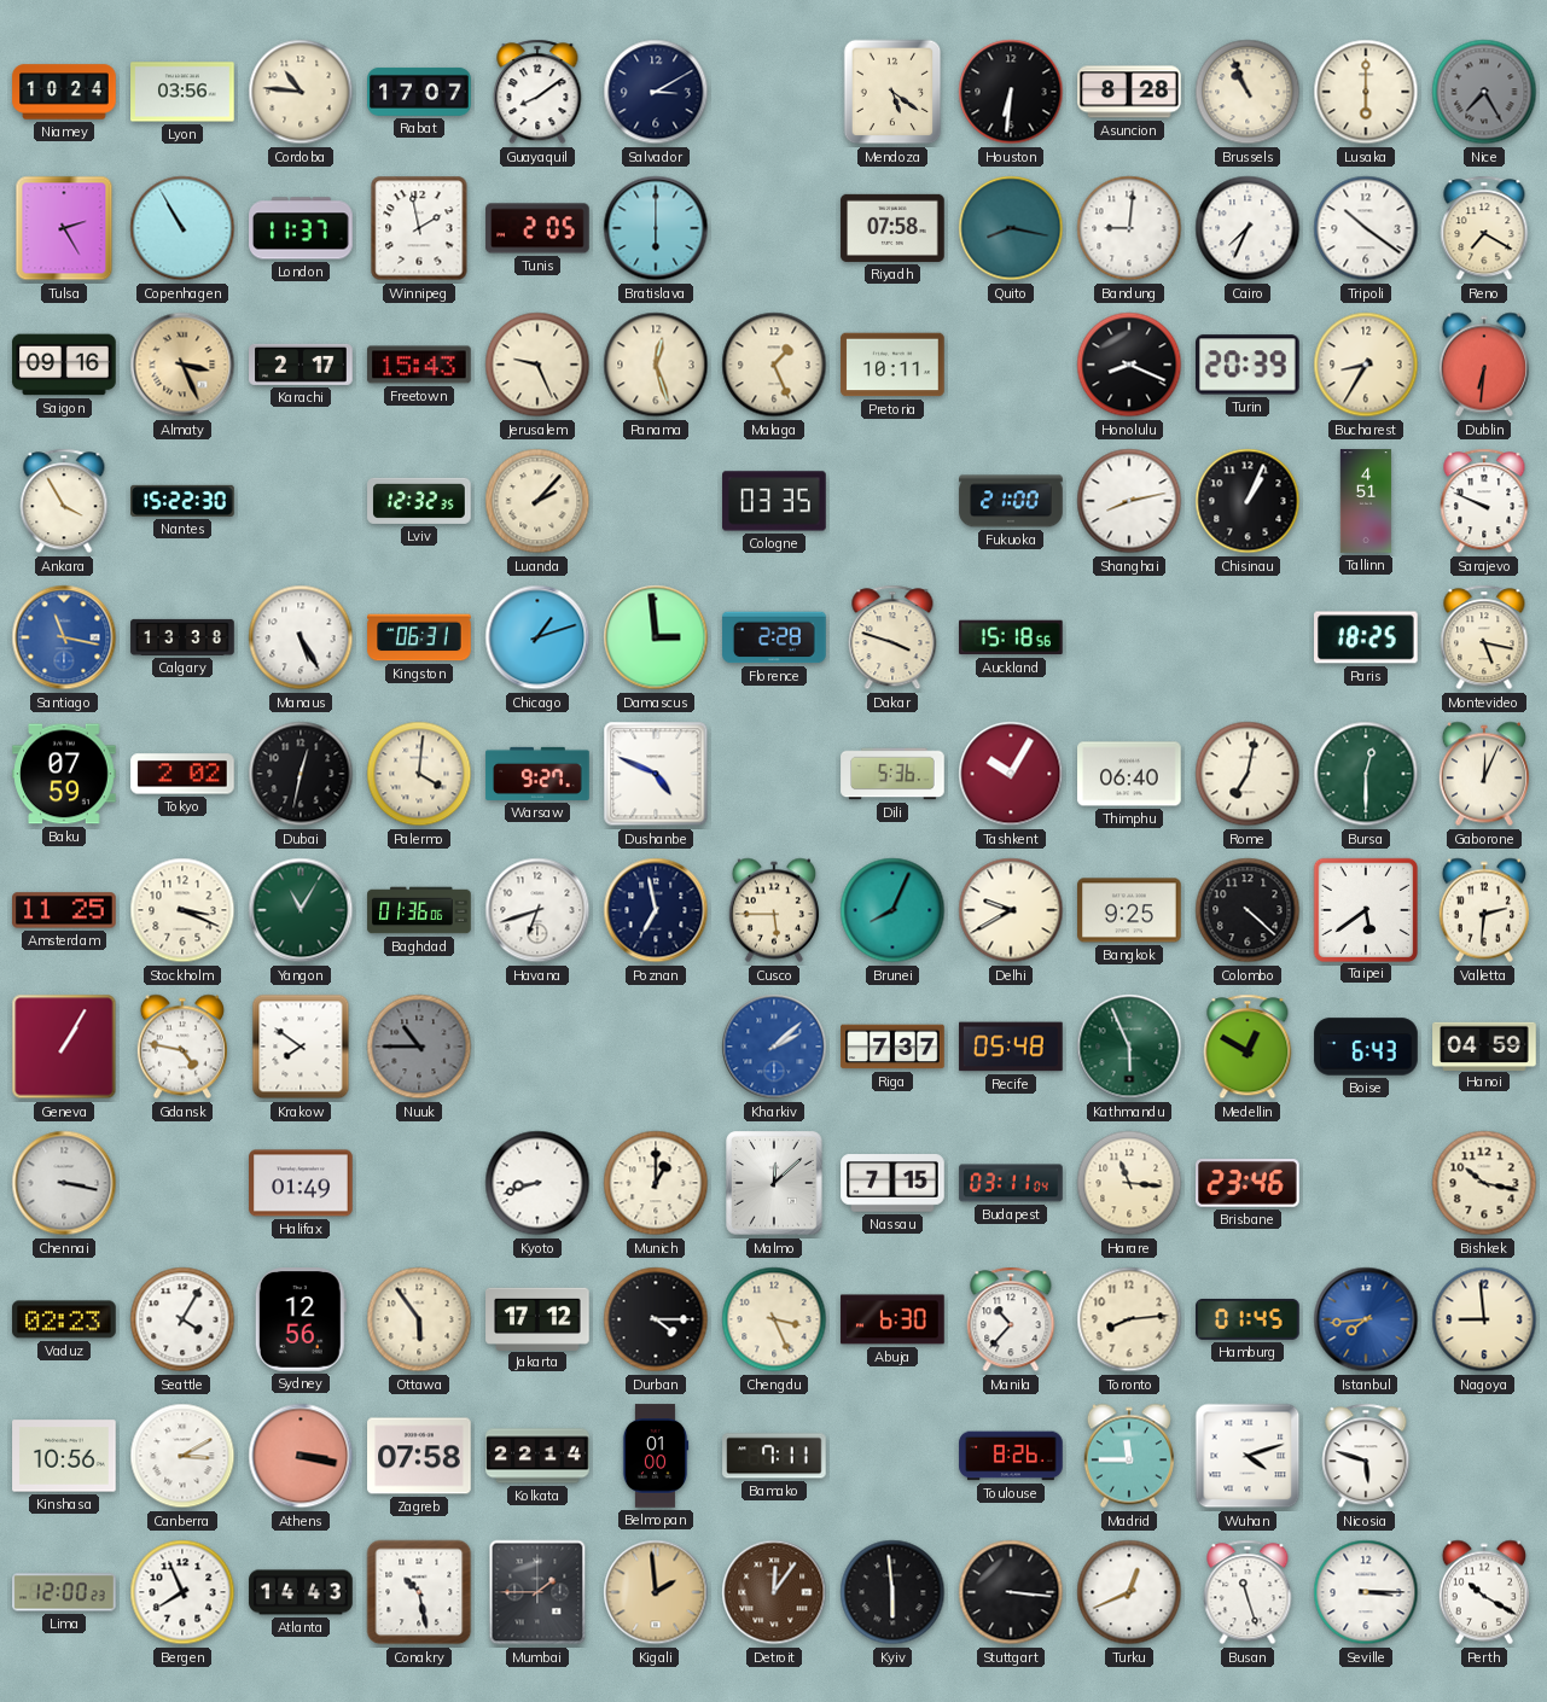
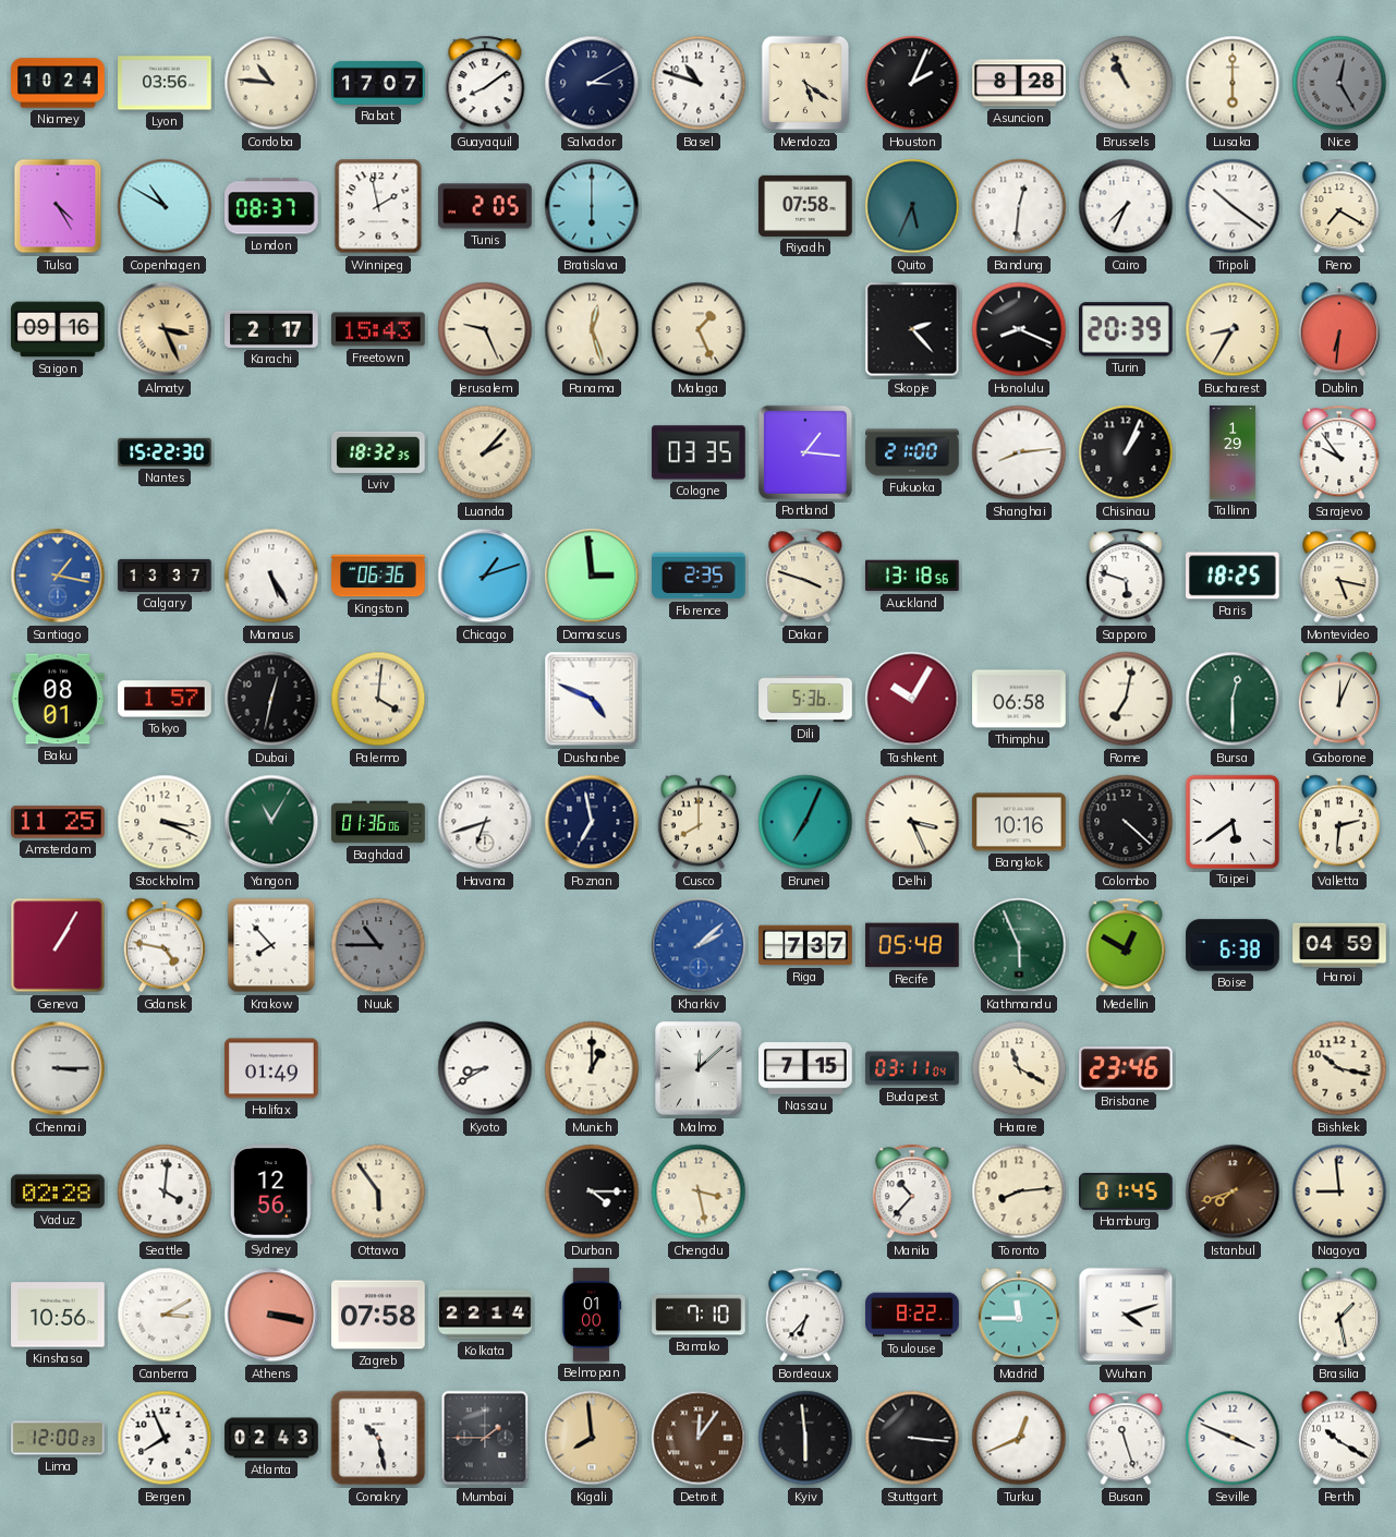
Basel: none -> 10:48
Houston: 6:31 -> 2:04
Nice: 7:25 -> 12:25
Tulsa: 2:25 -> 4:25
Copenhagen: 10:55 -> 10:50
London: 11:37 -> 08:37
Quito: 8:17 -> 5:34
Bandung: 9:01 -> 12:31
Pretoria: 10:11 -> none
Skopje: none -> 2:23
Ankara: 3:55 -> none
Lviv: 12:32 -> 18:32
Portland: none -> 1:16
Shanghai: 8:13 -> 8:14
Tallinn: 4:51 -> 1:29
Sarajevo: 9:49 -> 9:54
Santiago: 11:17 -> 1:17
Calgary: 13:38 -> 13:37
Kingston: 06:31 -> 06:36
Florence: 2:28 -> 2:35
Auckland: 15:18 -> 13:18
Sapporo: none -> 5:48
Baku: 07:59 -> 08:01
Tokyo: 2:02 -> 1:57
Warsaw: 9:27 -> none
Thimphu: 06:40 -> 06:58
Cusco: 5:45 -> 8:00
Brunei: 8:04 -> 7:04
Delhi: 9:40 -> 3:26
Bangkok: 9:25 -> 10:16
Krakow: 7:51 -> 7:53
Boise: 6:43 -> 6:38
Chennai: 3:17 -> 3:15
Kyoto: 8:42 -> 8:40
Harare: 11:16 -> 11:20
Vaduz: 02:23 -> 02:28
Seattle: 4:05 -> 4:01
Jakarta: 17:12 -> none
Chengdu: 3:26 -> 3:28
Abuja: 6:30 -> none
Istanbul: 7:44 -> 7:42
Istanbul dial: blue -> brown
Bamako: 7:11 -> 7:10
Bordeaux: none -> 6:37
Toulouse: 8:26 -> 8:22
Nicosia: 5:48 -> none
Brasilia: none -> 1:28
Atlanta: 14:43 -> 02:43
Kigali: 1:59 -> 7:59
Seville: 3:15 -> 3:49
